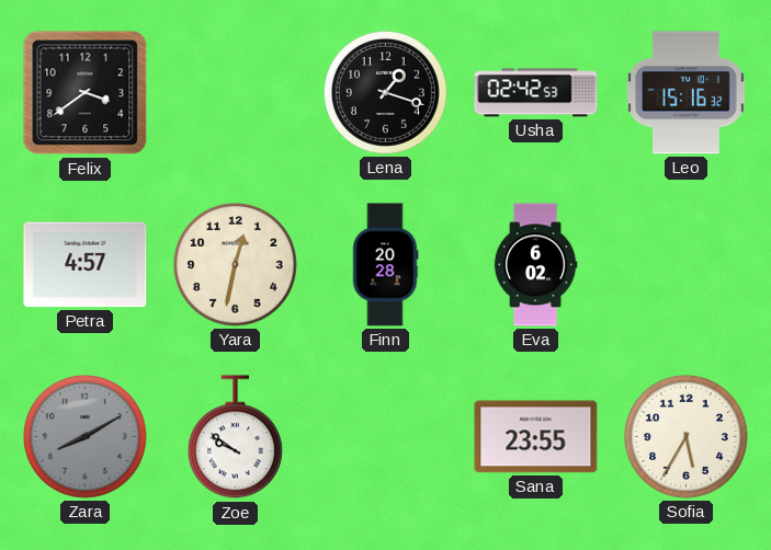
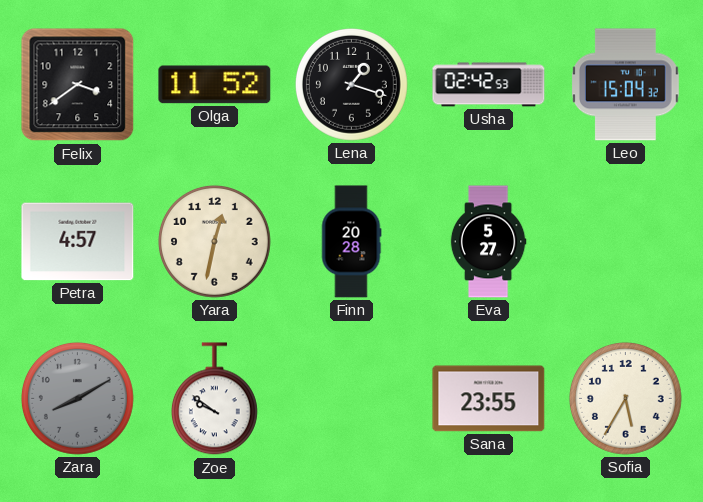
Olga: none -> 11:52
Leo: 15:16 -> 15:04
Eva: 6:02 -> 5:27
